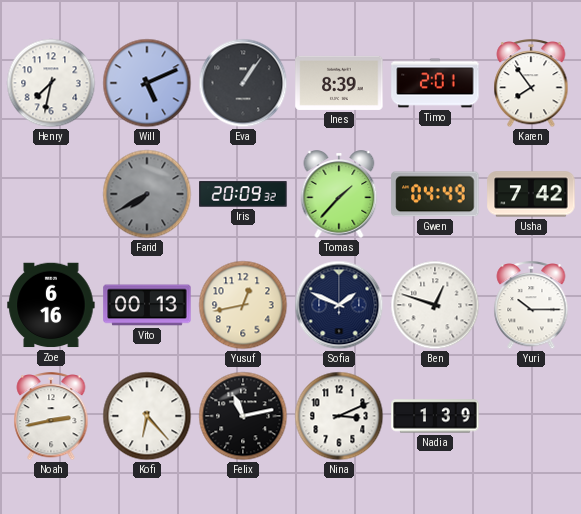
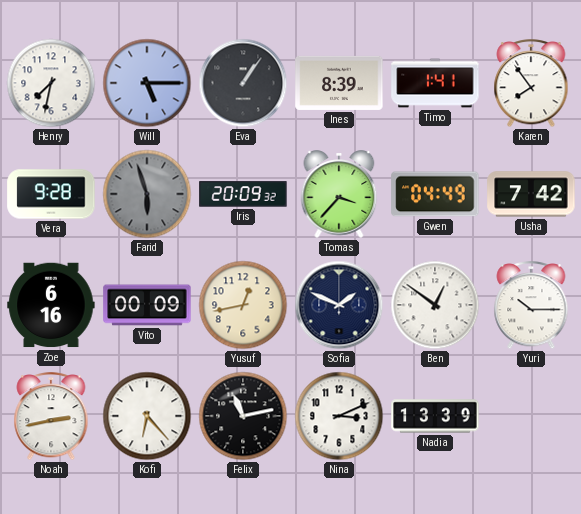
Will: 5:11 -> 5:15
Timo: 2:01 -> 1:41
Vera: none -> 9:28
Farid: 7:40 -> 5:57
Tomas: 1:37 -> 3:37
Vito: 00:13 -> 00:09
Ben: 12:48 -> 12:51
Nadia: 1:39 -> 13:39
